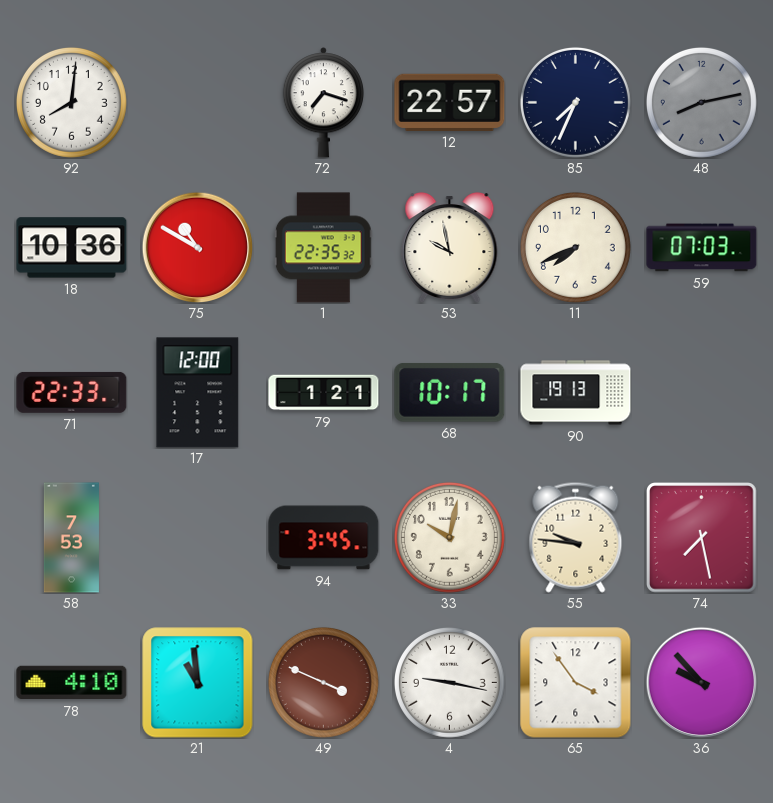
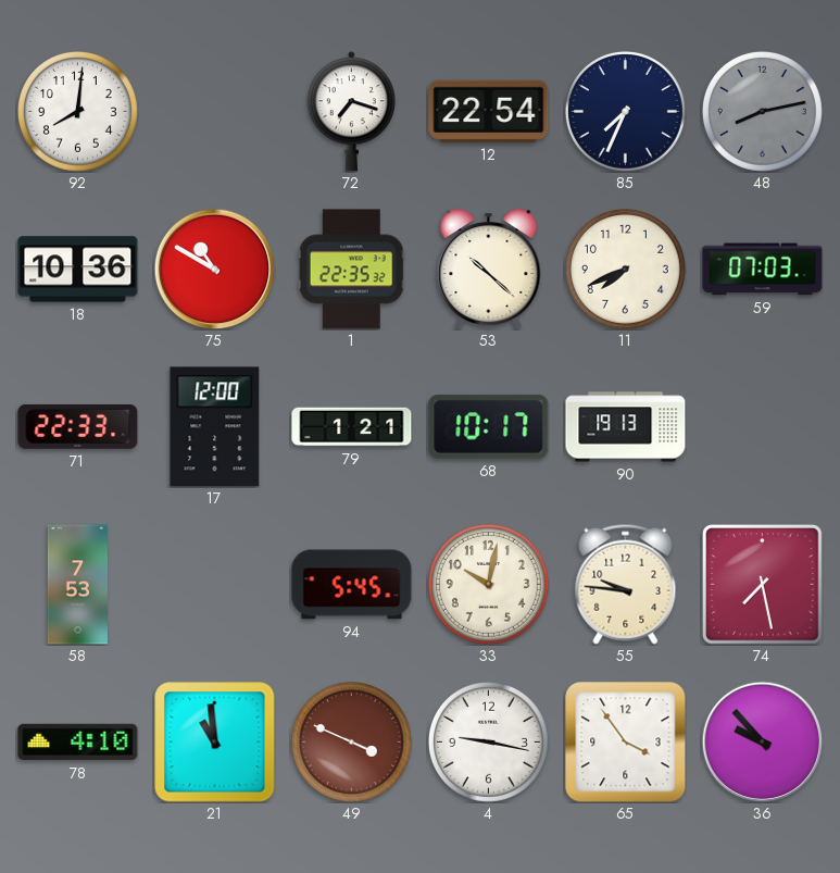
12: 22:57 -> 22:54
53: 9:58 -> 10:22
94: 3:45 -> 5:45
